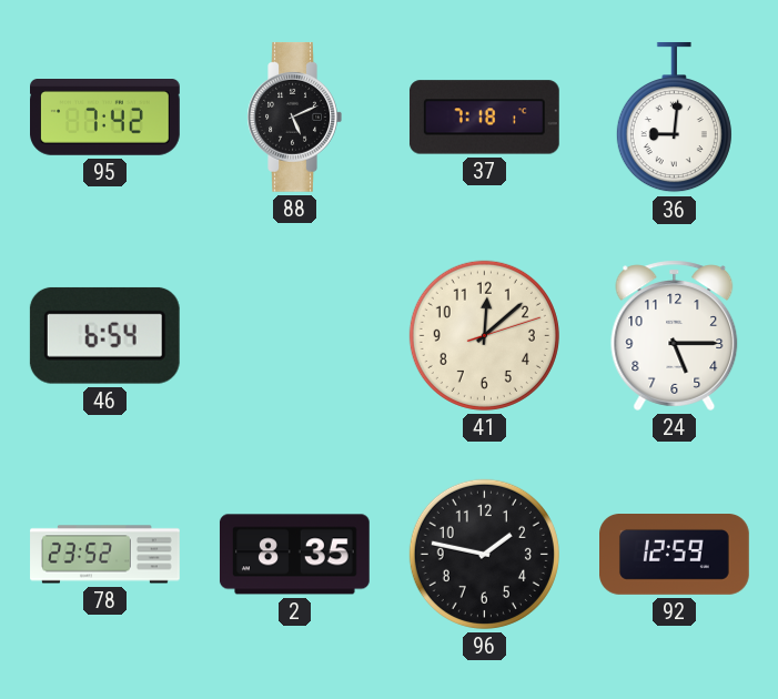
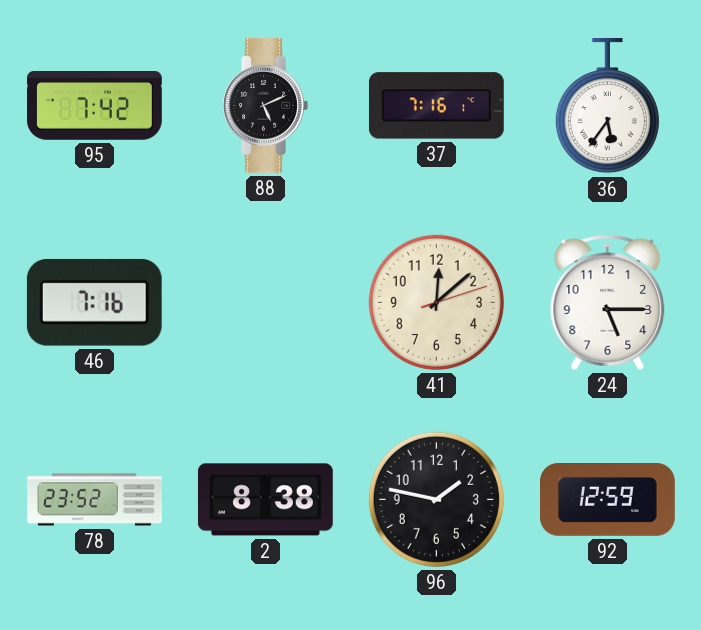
37: 7:18 -> 7:16
36: 9:01 -> 5:36
46: 6:54 -> 7:16
2: 8:35 -> 8:38
